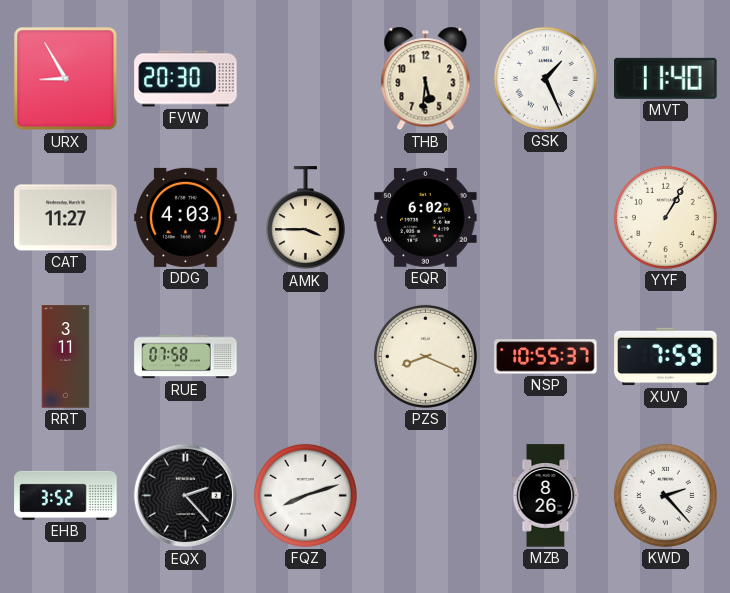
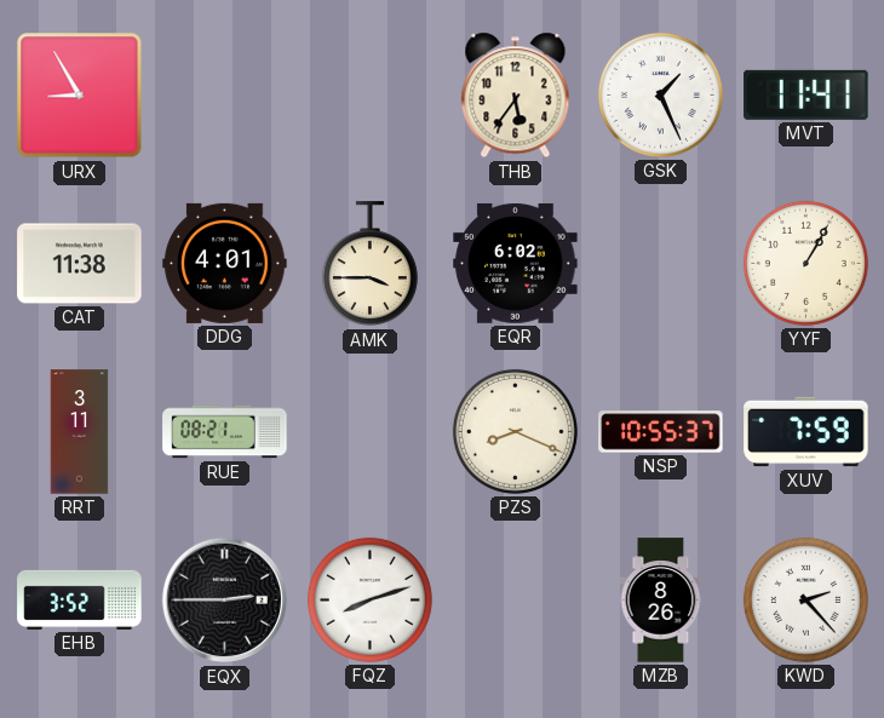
FVW: 20:30 -> none
THB: 5:31 -> 5:36
MVT: 11:40 -> 11:41
CAT: 11:27 -> 11:38
DDG: 4:03 -> 4:01
RUE: 07:58 -> 08:21
EQX: 2:23 -> 2:45
